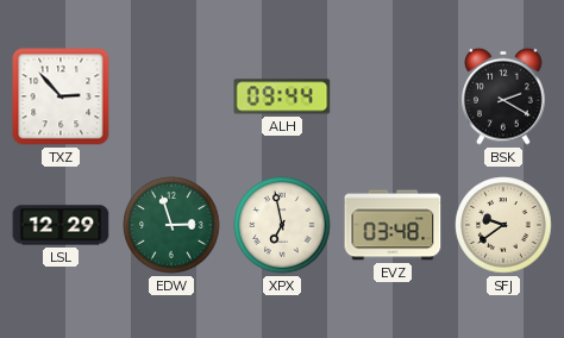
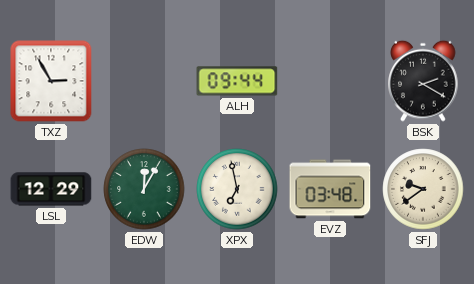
TXZ: 2:53 -> 2:55
EDW: 2:57 -> 12:05
